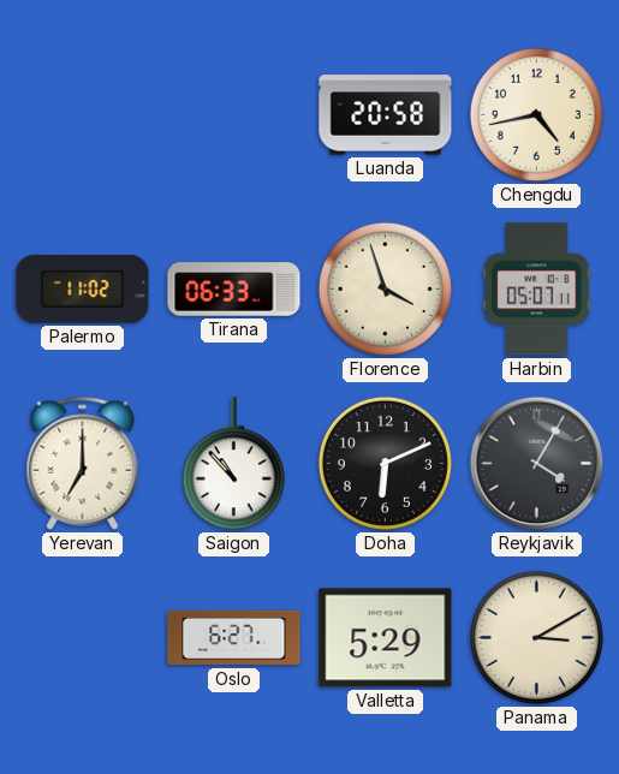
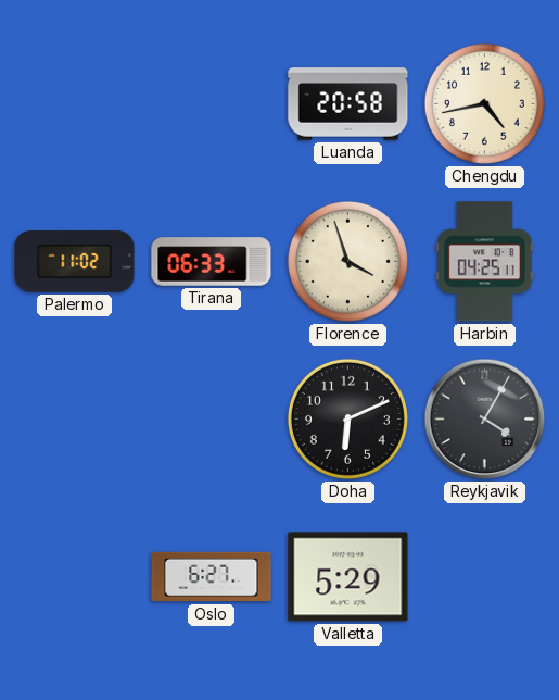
Harbin: 05:07 -> 04:25
Yerevan: 7:00 -> none
Saigon: 10:53 -> none
Panama: 3:10 -> none
